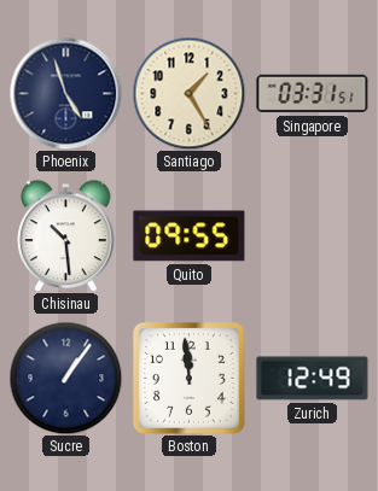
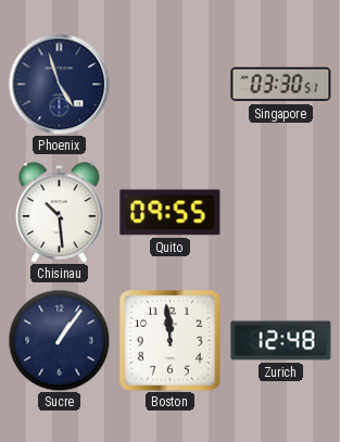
Santiago: 1:25 -> none
Singapore: 03:31 -> 03:30
Zurich: 12:49 -> 12:48
